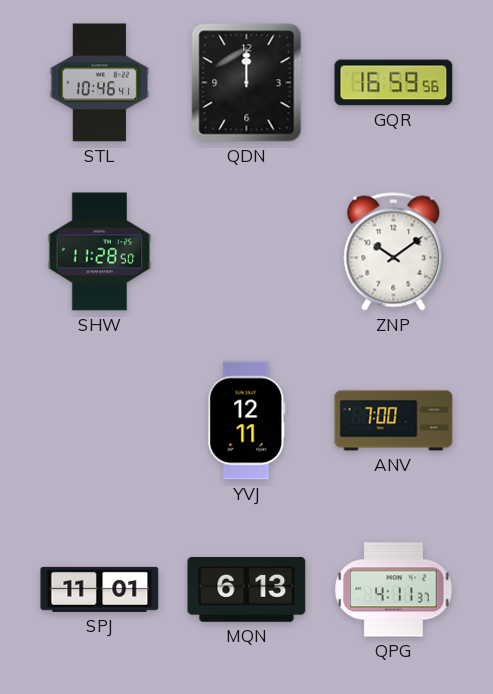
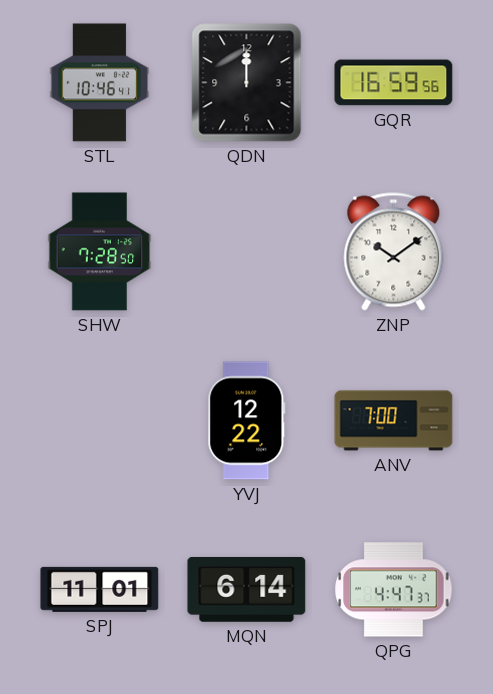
SHW: 11:28 -> 7:28
YVJ: 12:11 -> 12:22
MQN: 6:13 -> 6:14
QPG: 4:11 -> 4:47
